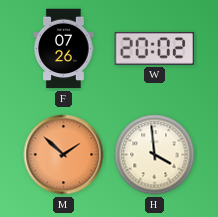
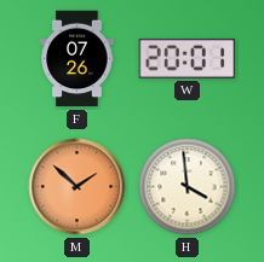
W: 20:02 -> 20:01
